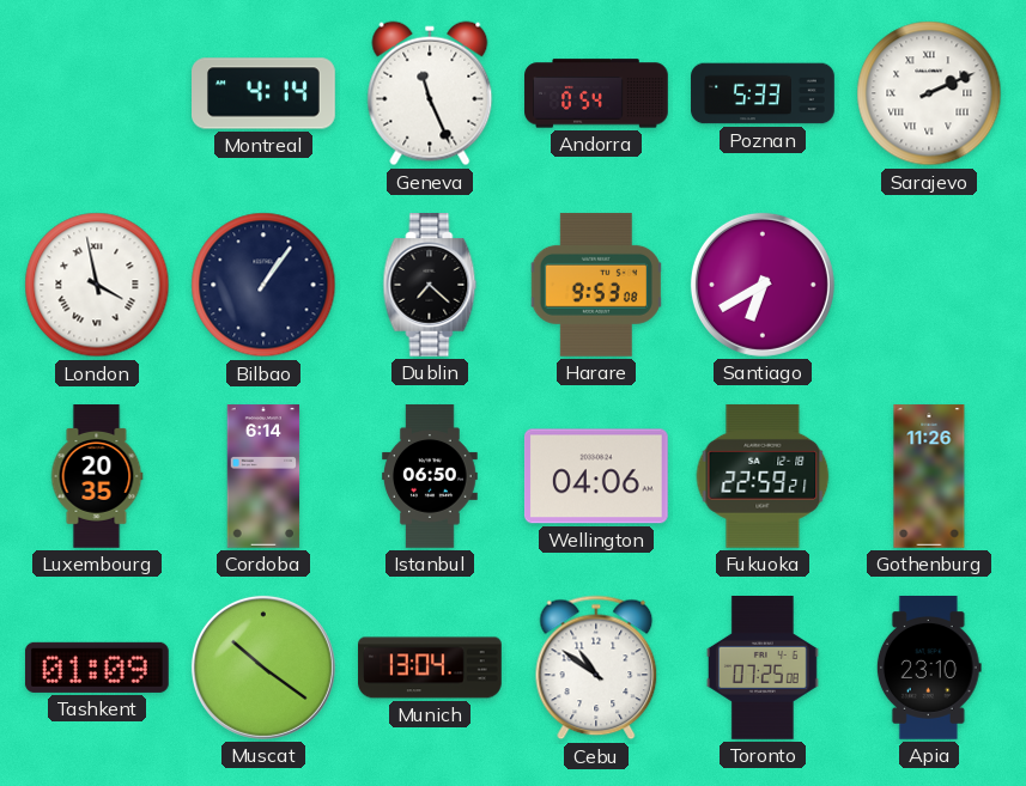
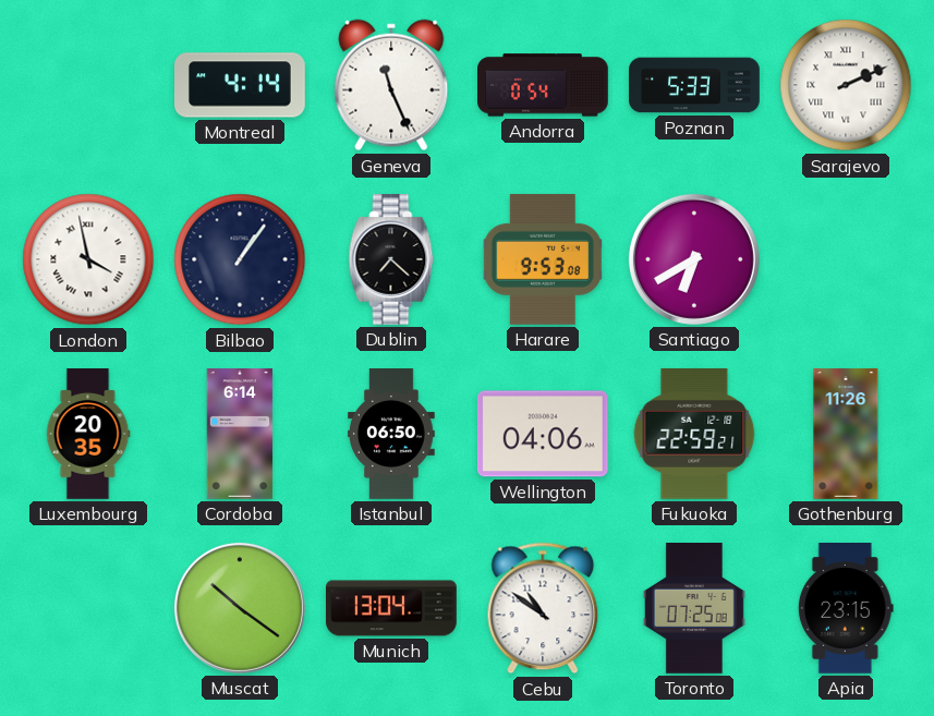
Tashkent: 01:09 -> none
Apia: 23:10 -> 23:15
